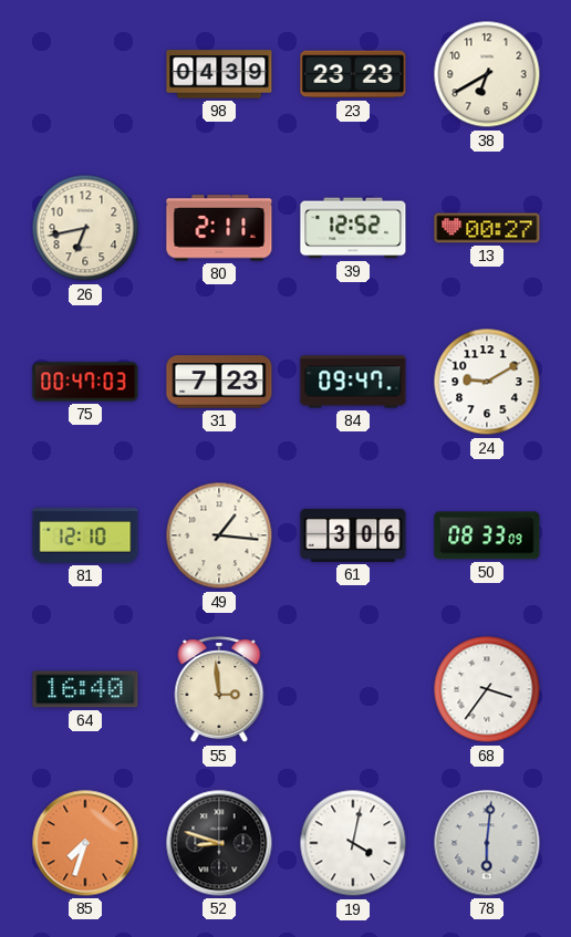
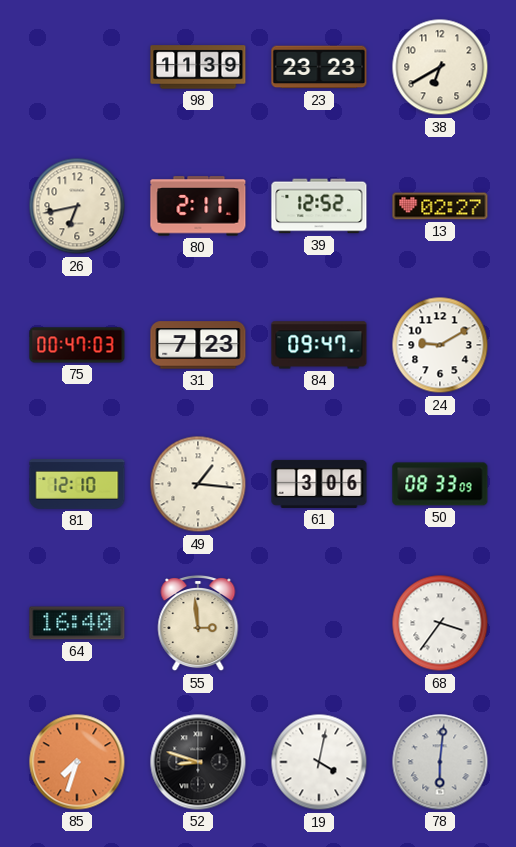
98: 04:39 -> 11:39
13: 00:27 -> 02:27
